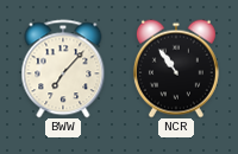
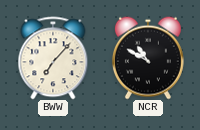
NCR: 10:54 -> 10:50
